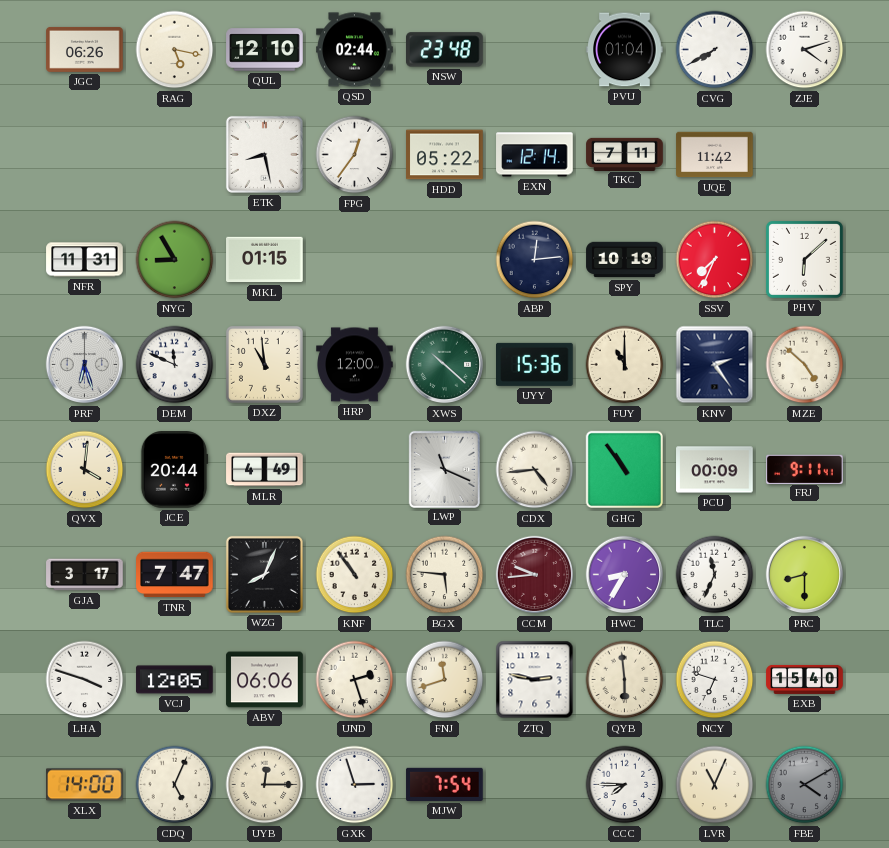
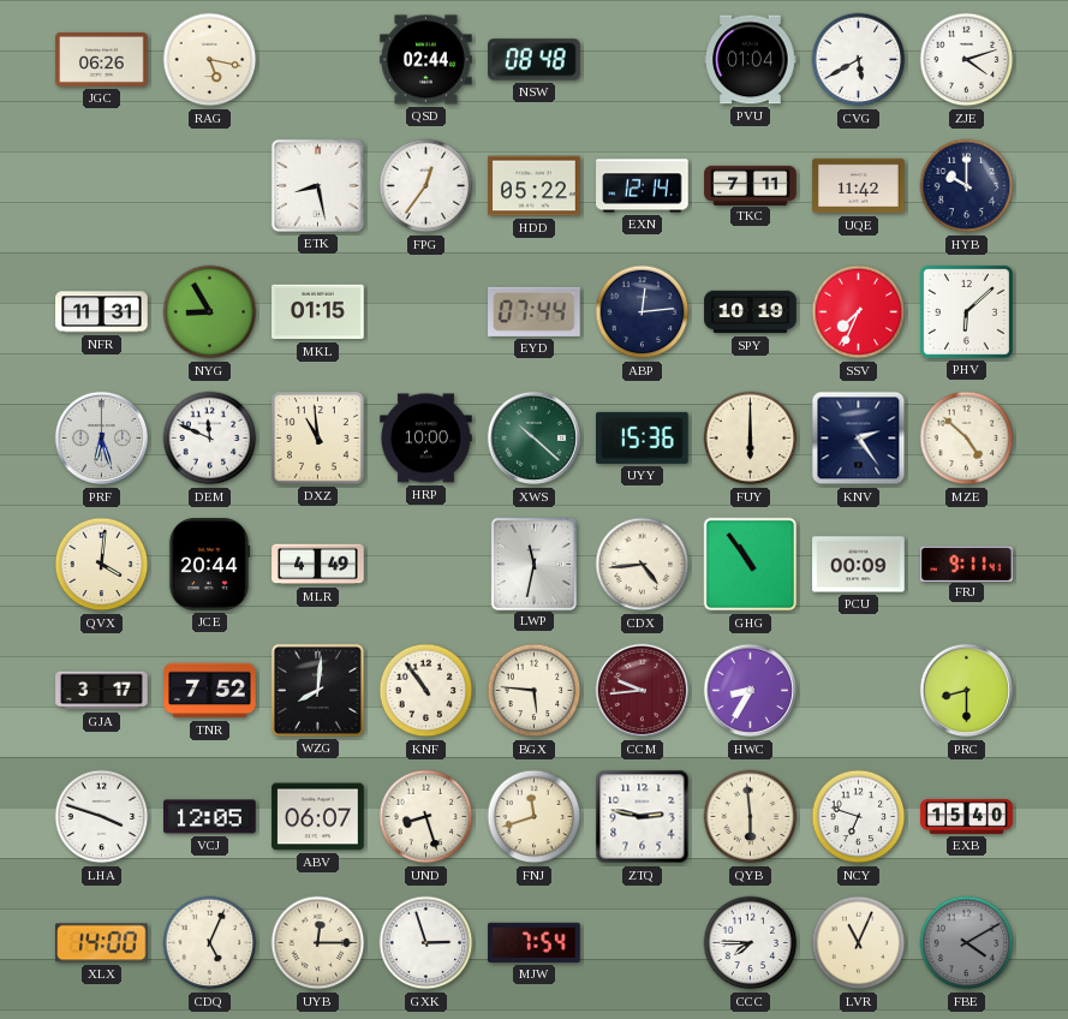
QUL: 12:10 -> none
NSW: 23:48 -> 08:48
CVG: 7:40 -> 5:40
HYB: none -> 10:00
EYD: none -> 07:44
HRP: 12:00 -> 10:00
FUY: 11:00 -> 6:00
LWP: 11:19 -> 11:32
TNR: 7:47 -> 7:52
WZG: 8:04 -> 8:01
TLC: 11:34 -> none
ABV: 06:06 -> 06:07
UND: 2:27 -> 8:27
